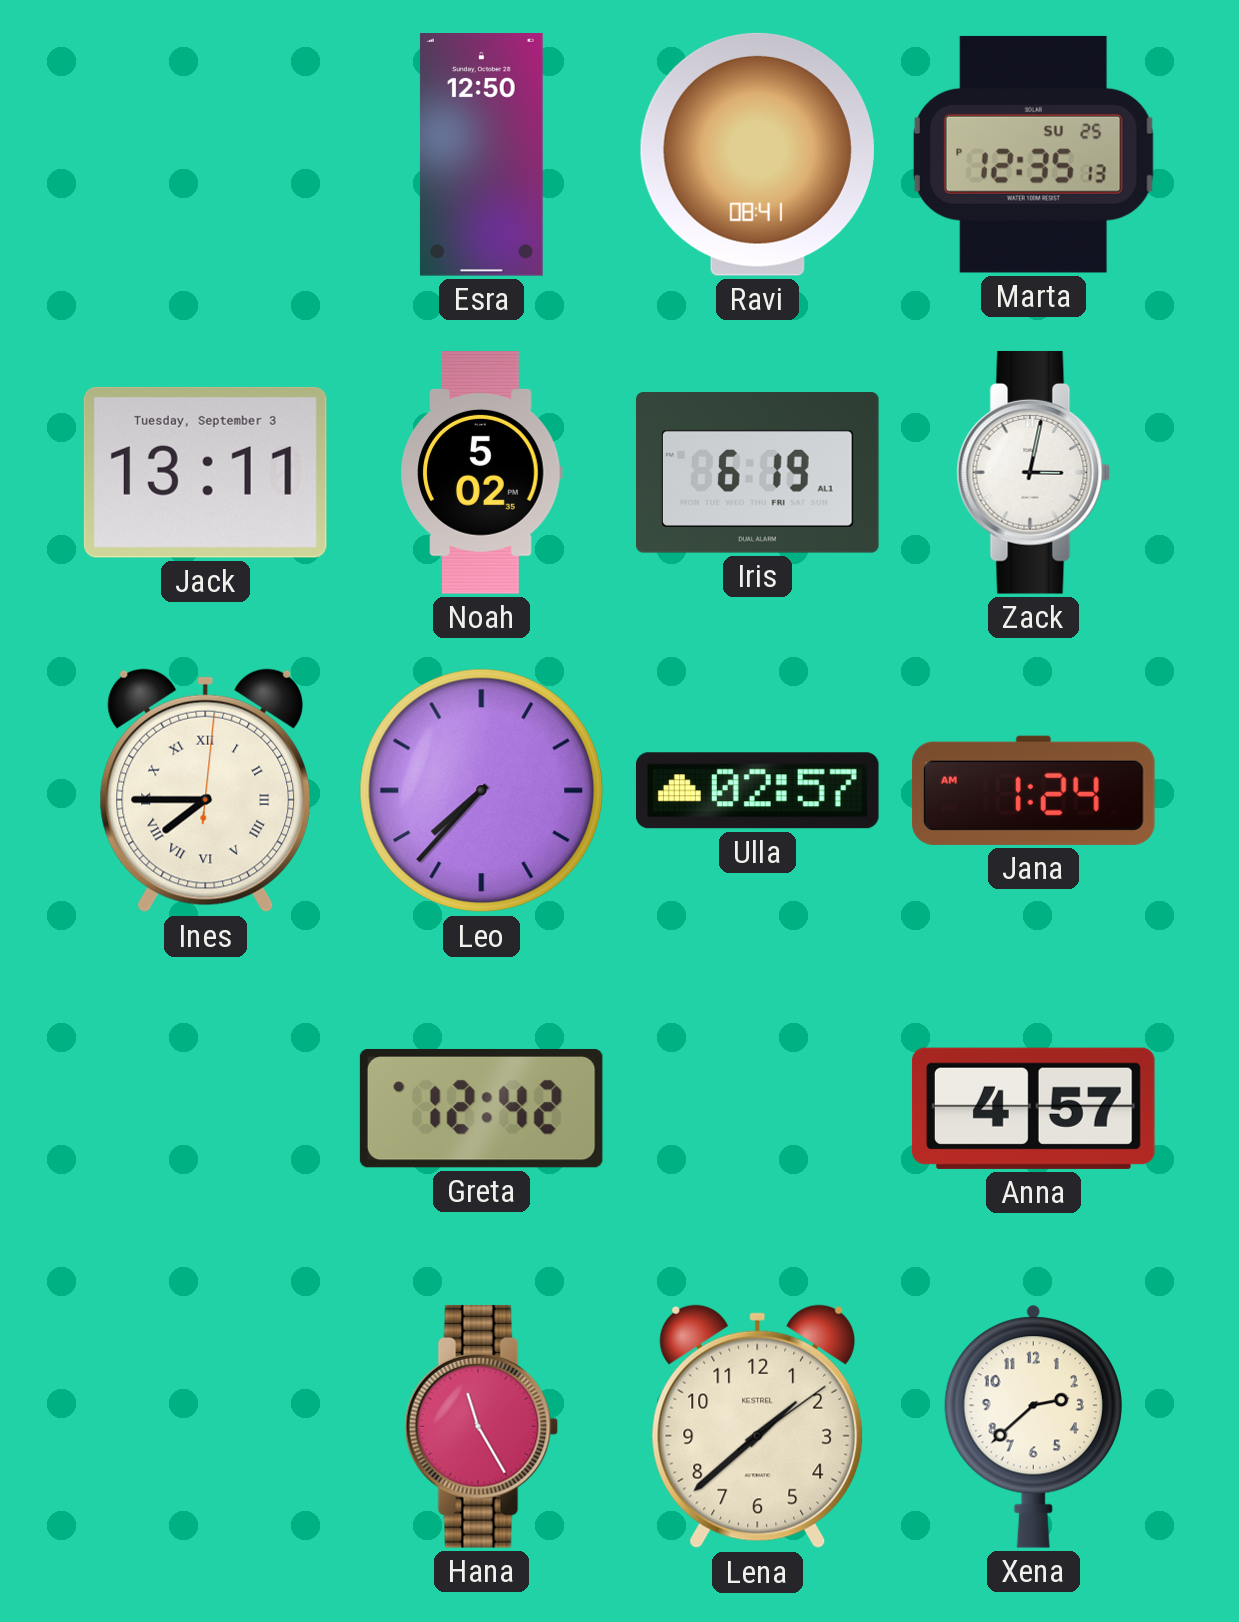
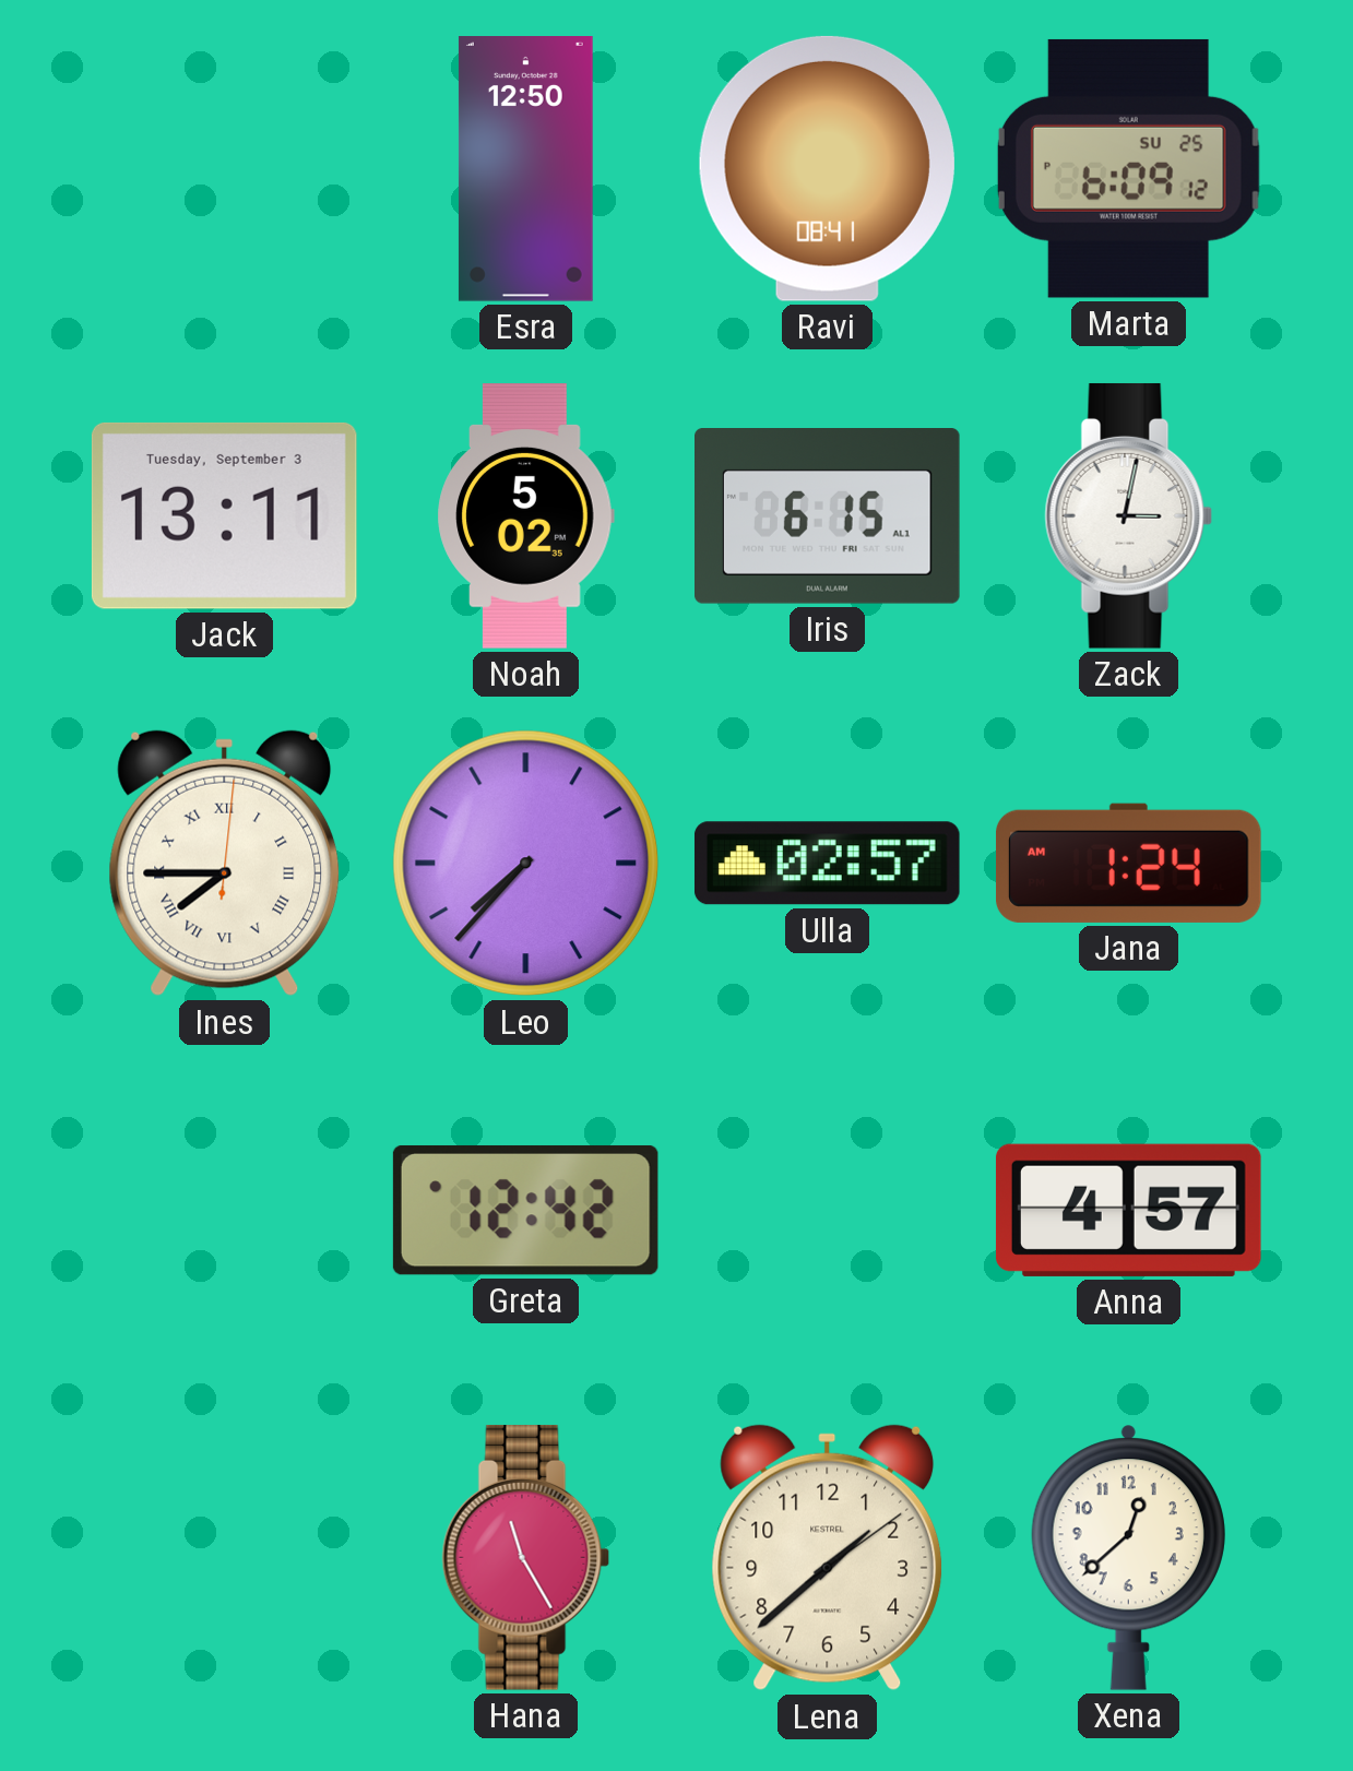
Marta: 12:35 -> 6:09
Iris: 6:19 -> 6:15
Xena: 2:38 -> 12:38
